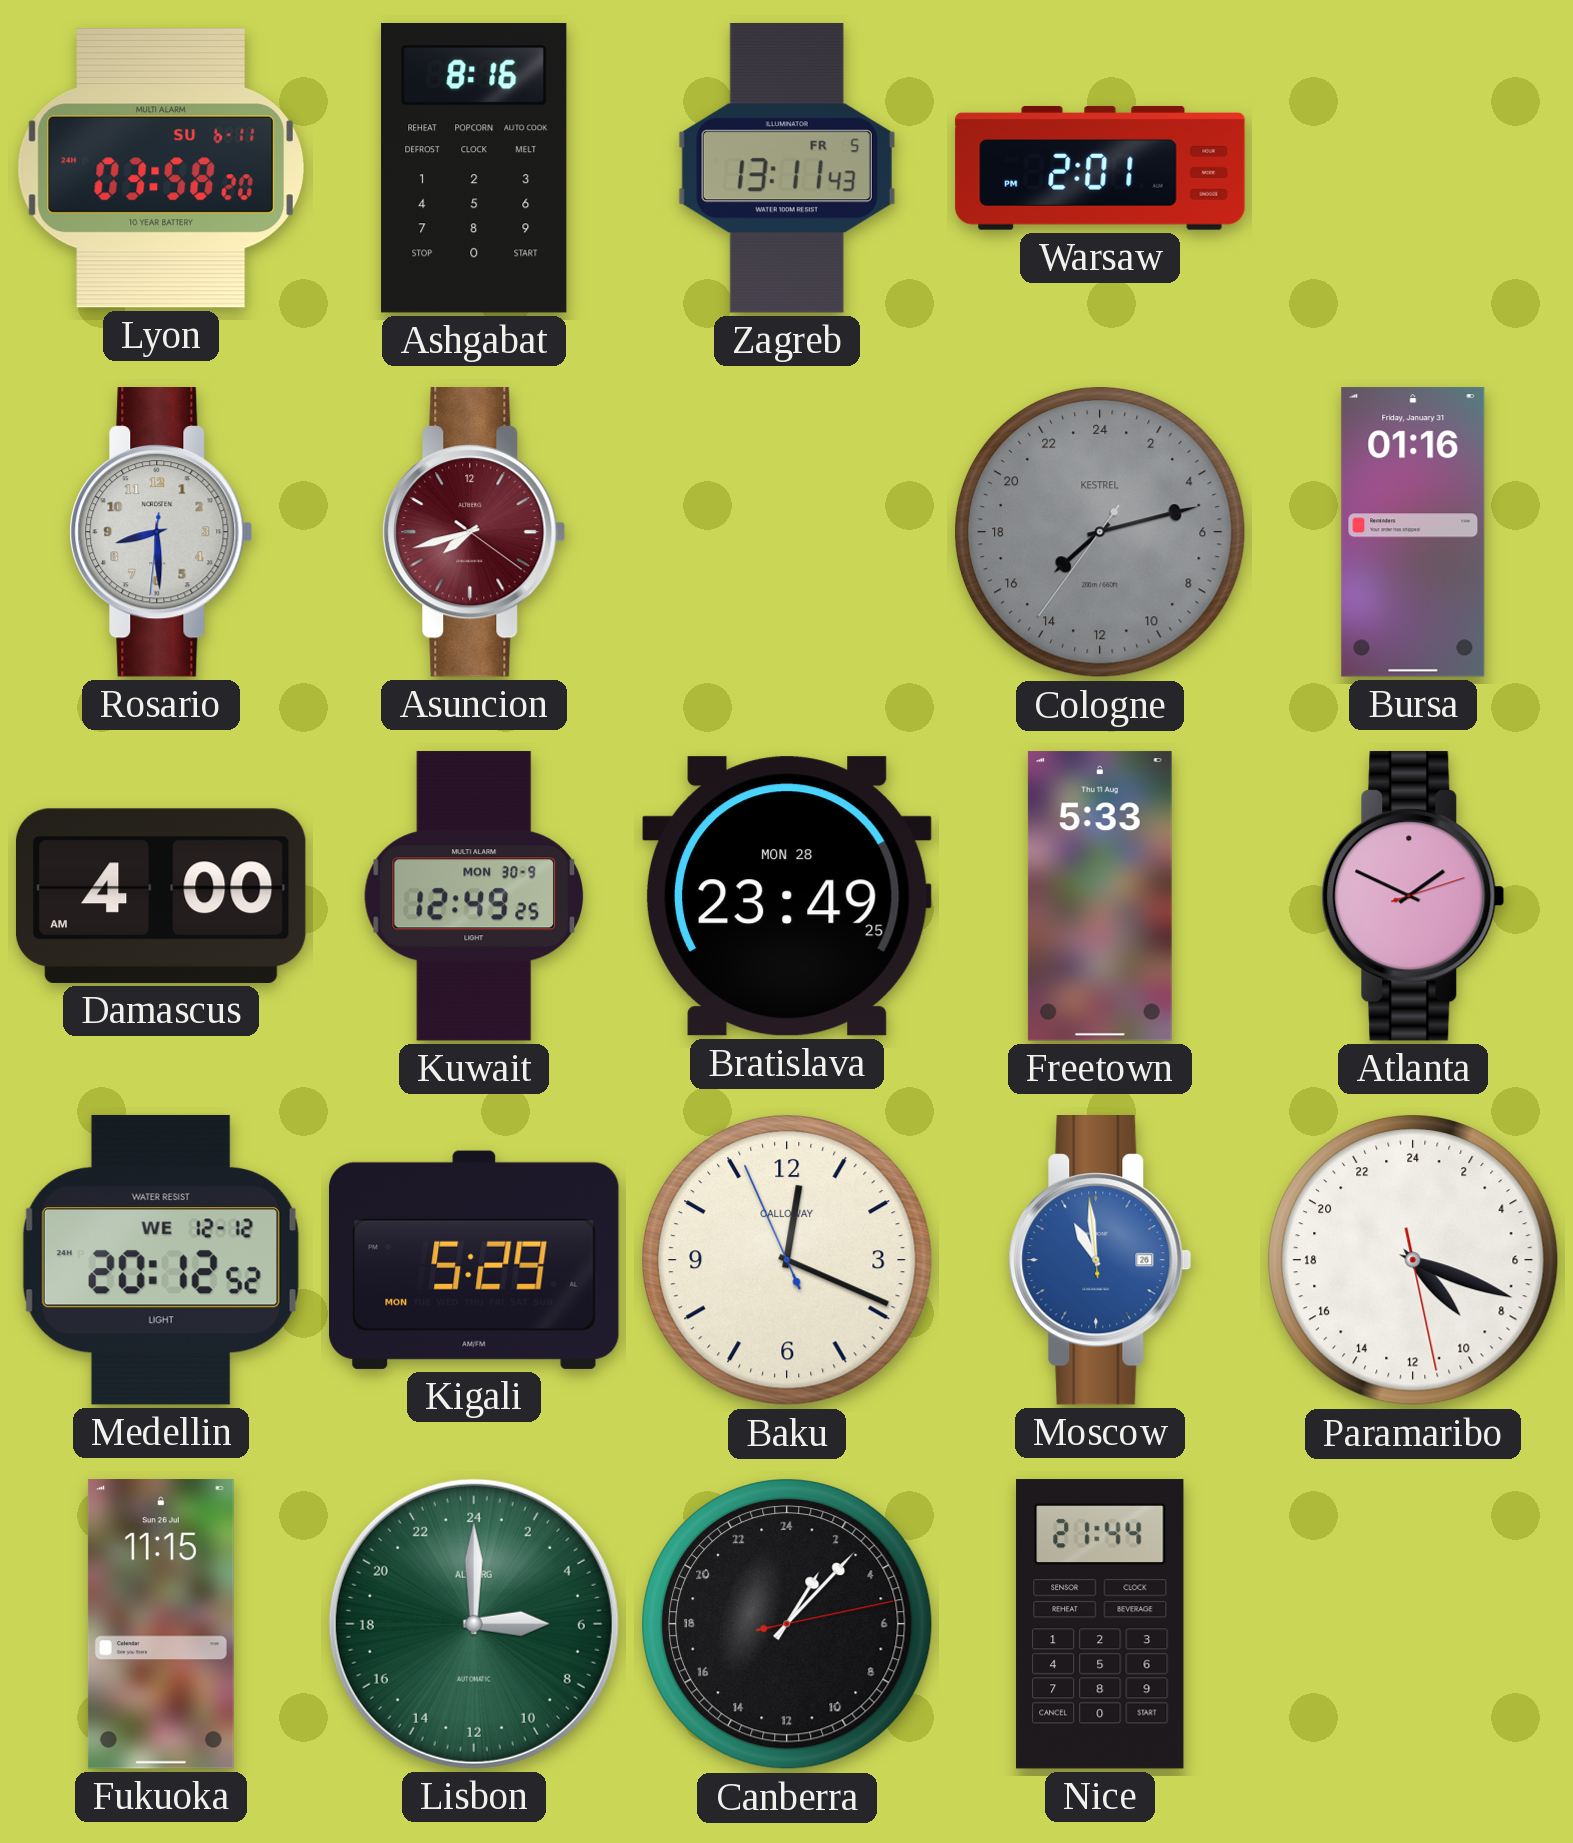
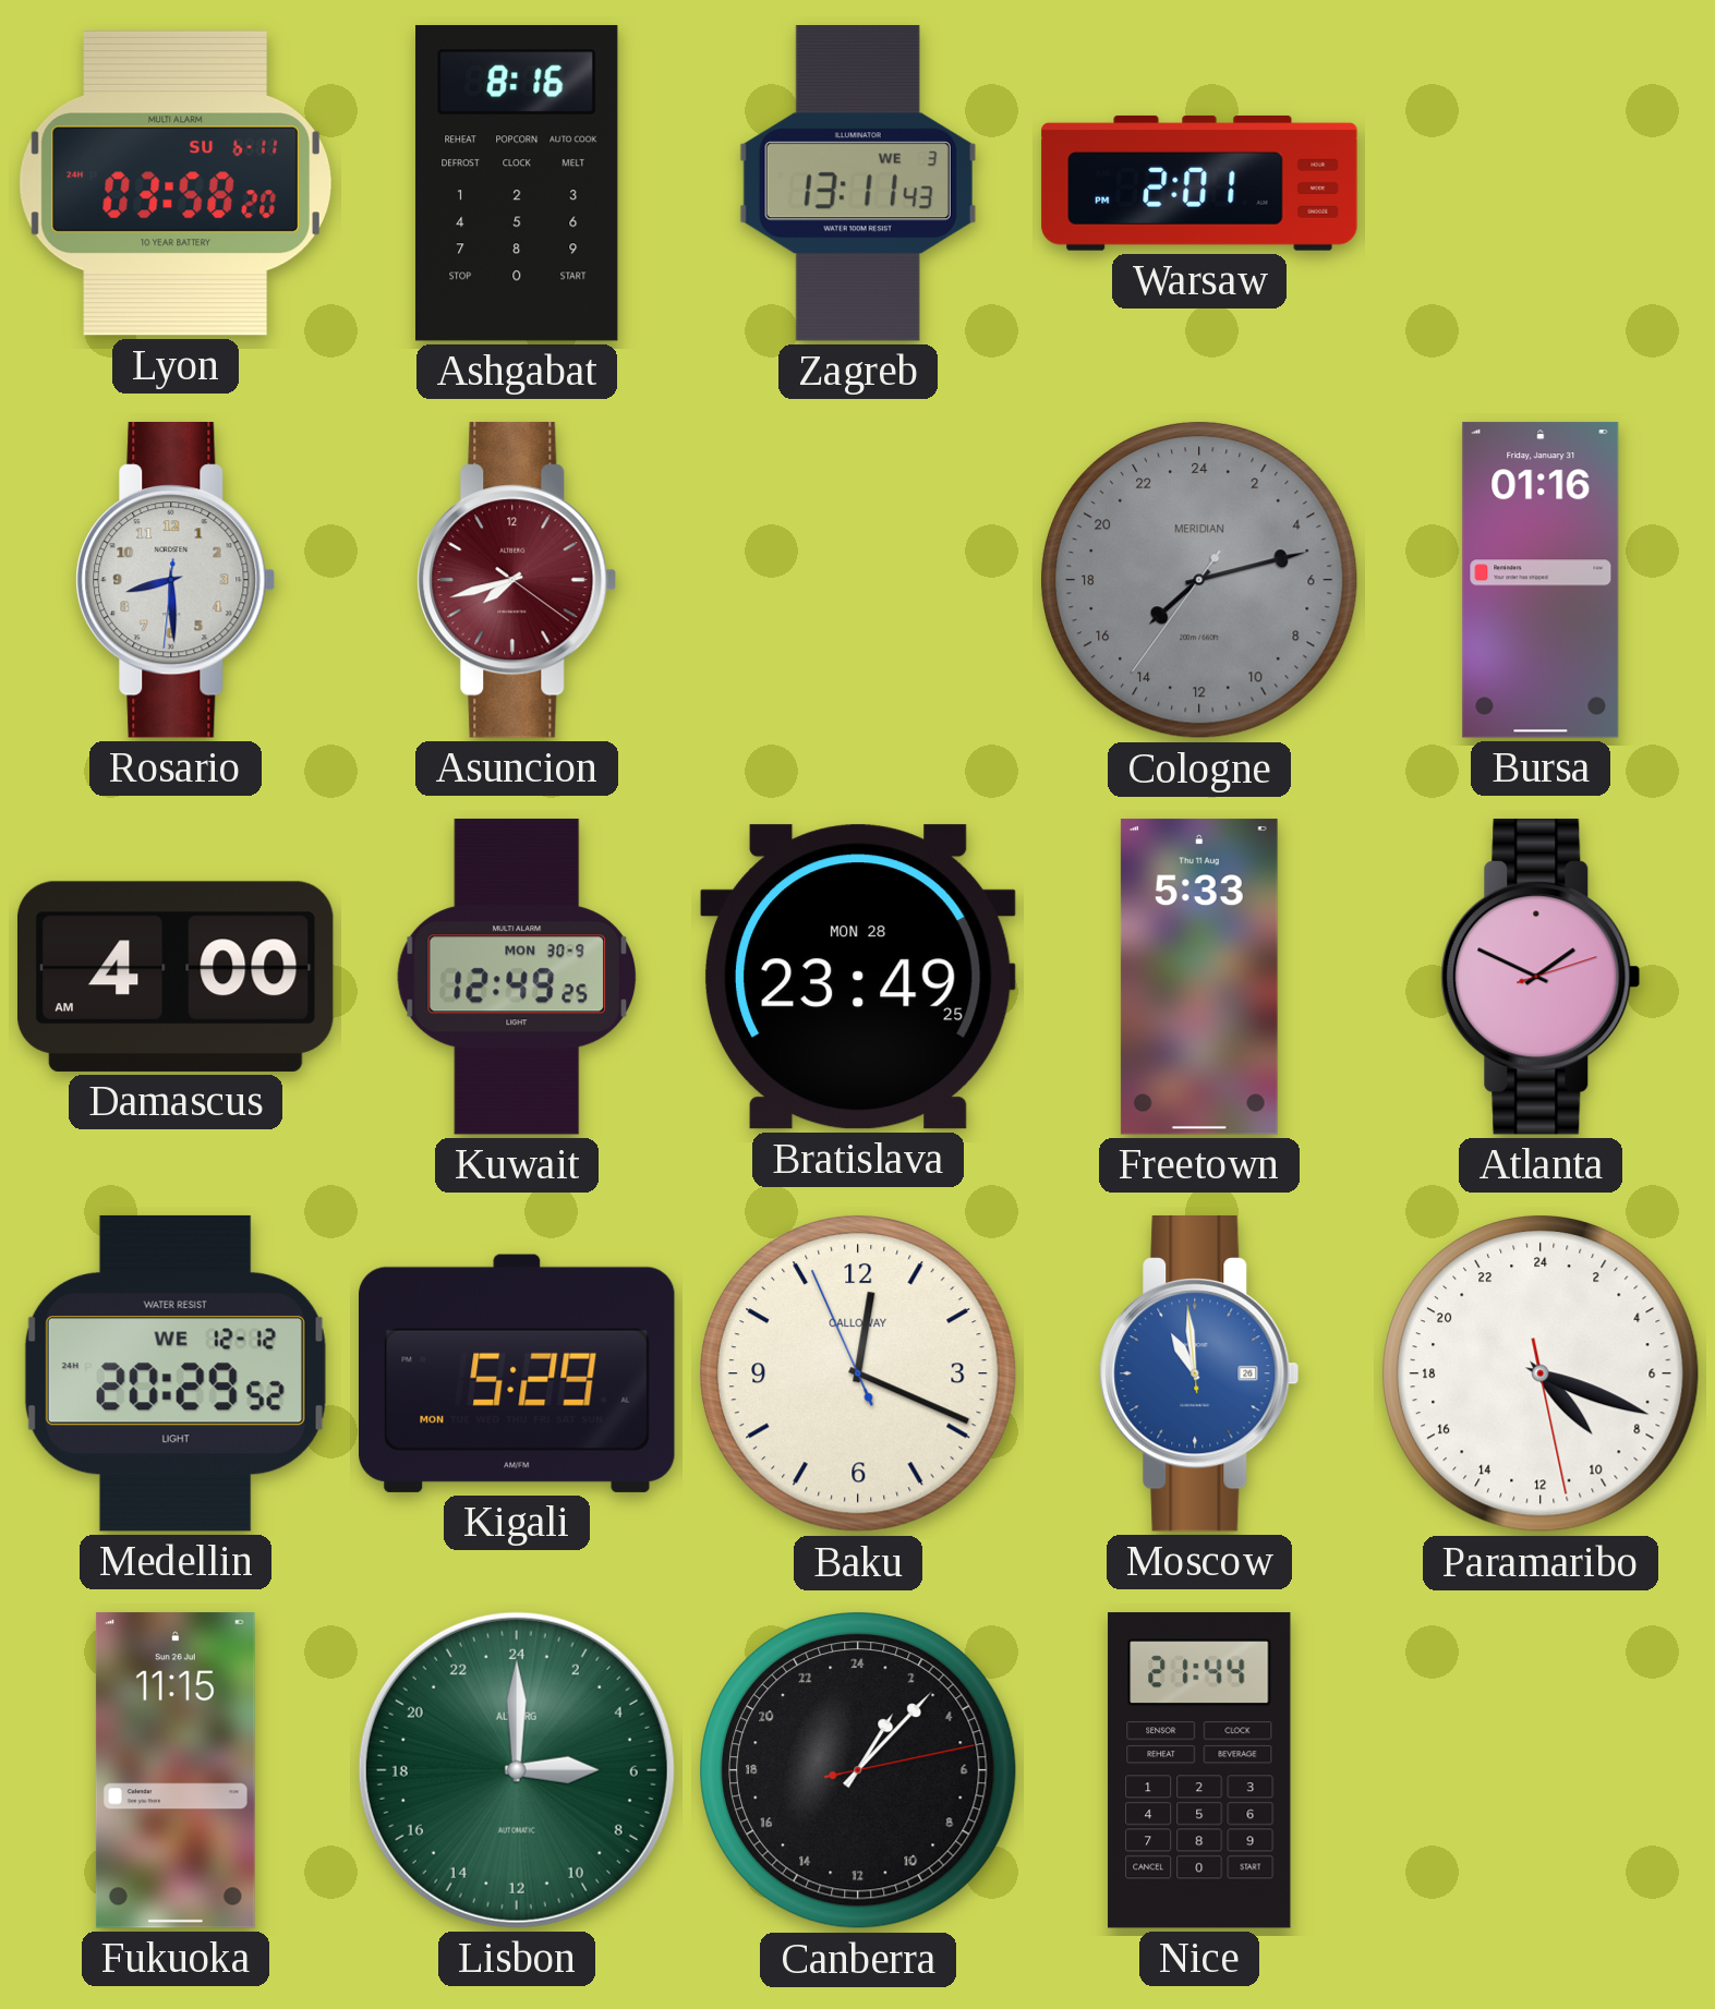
Zagreb date: FR 5 -> WE 3
Cologne brand: KESTREL -> MERIDIAN
Medellin: 20:12 -> 20:29
